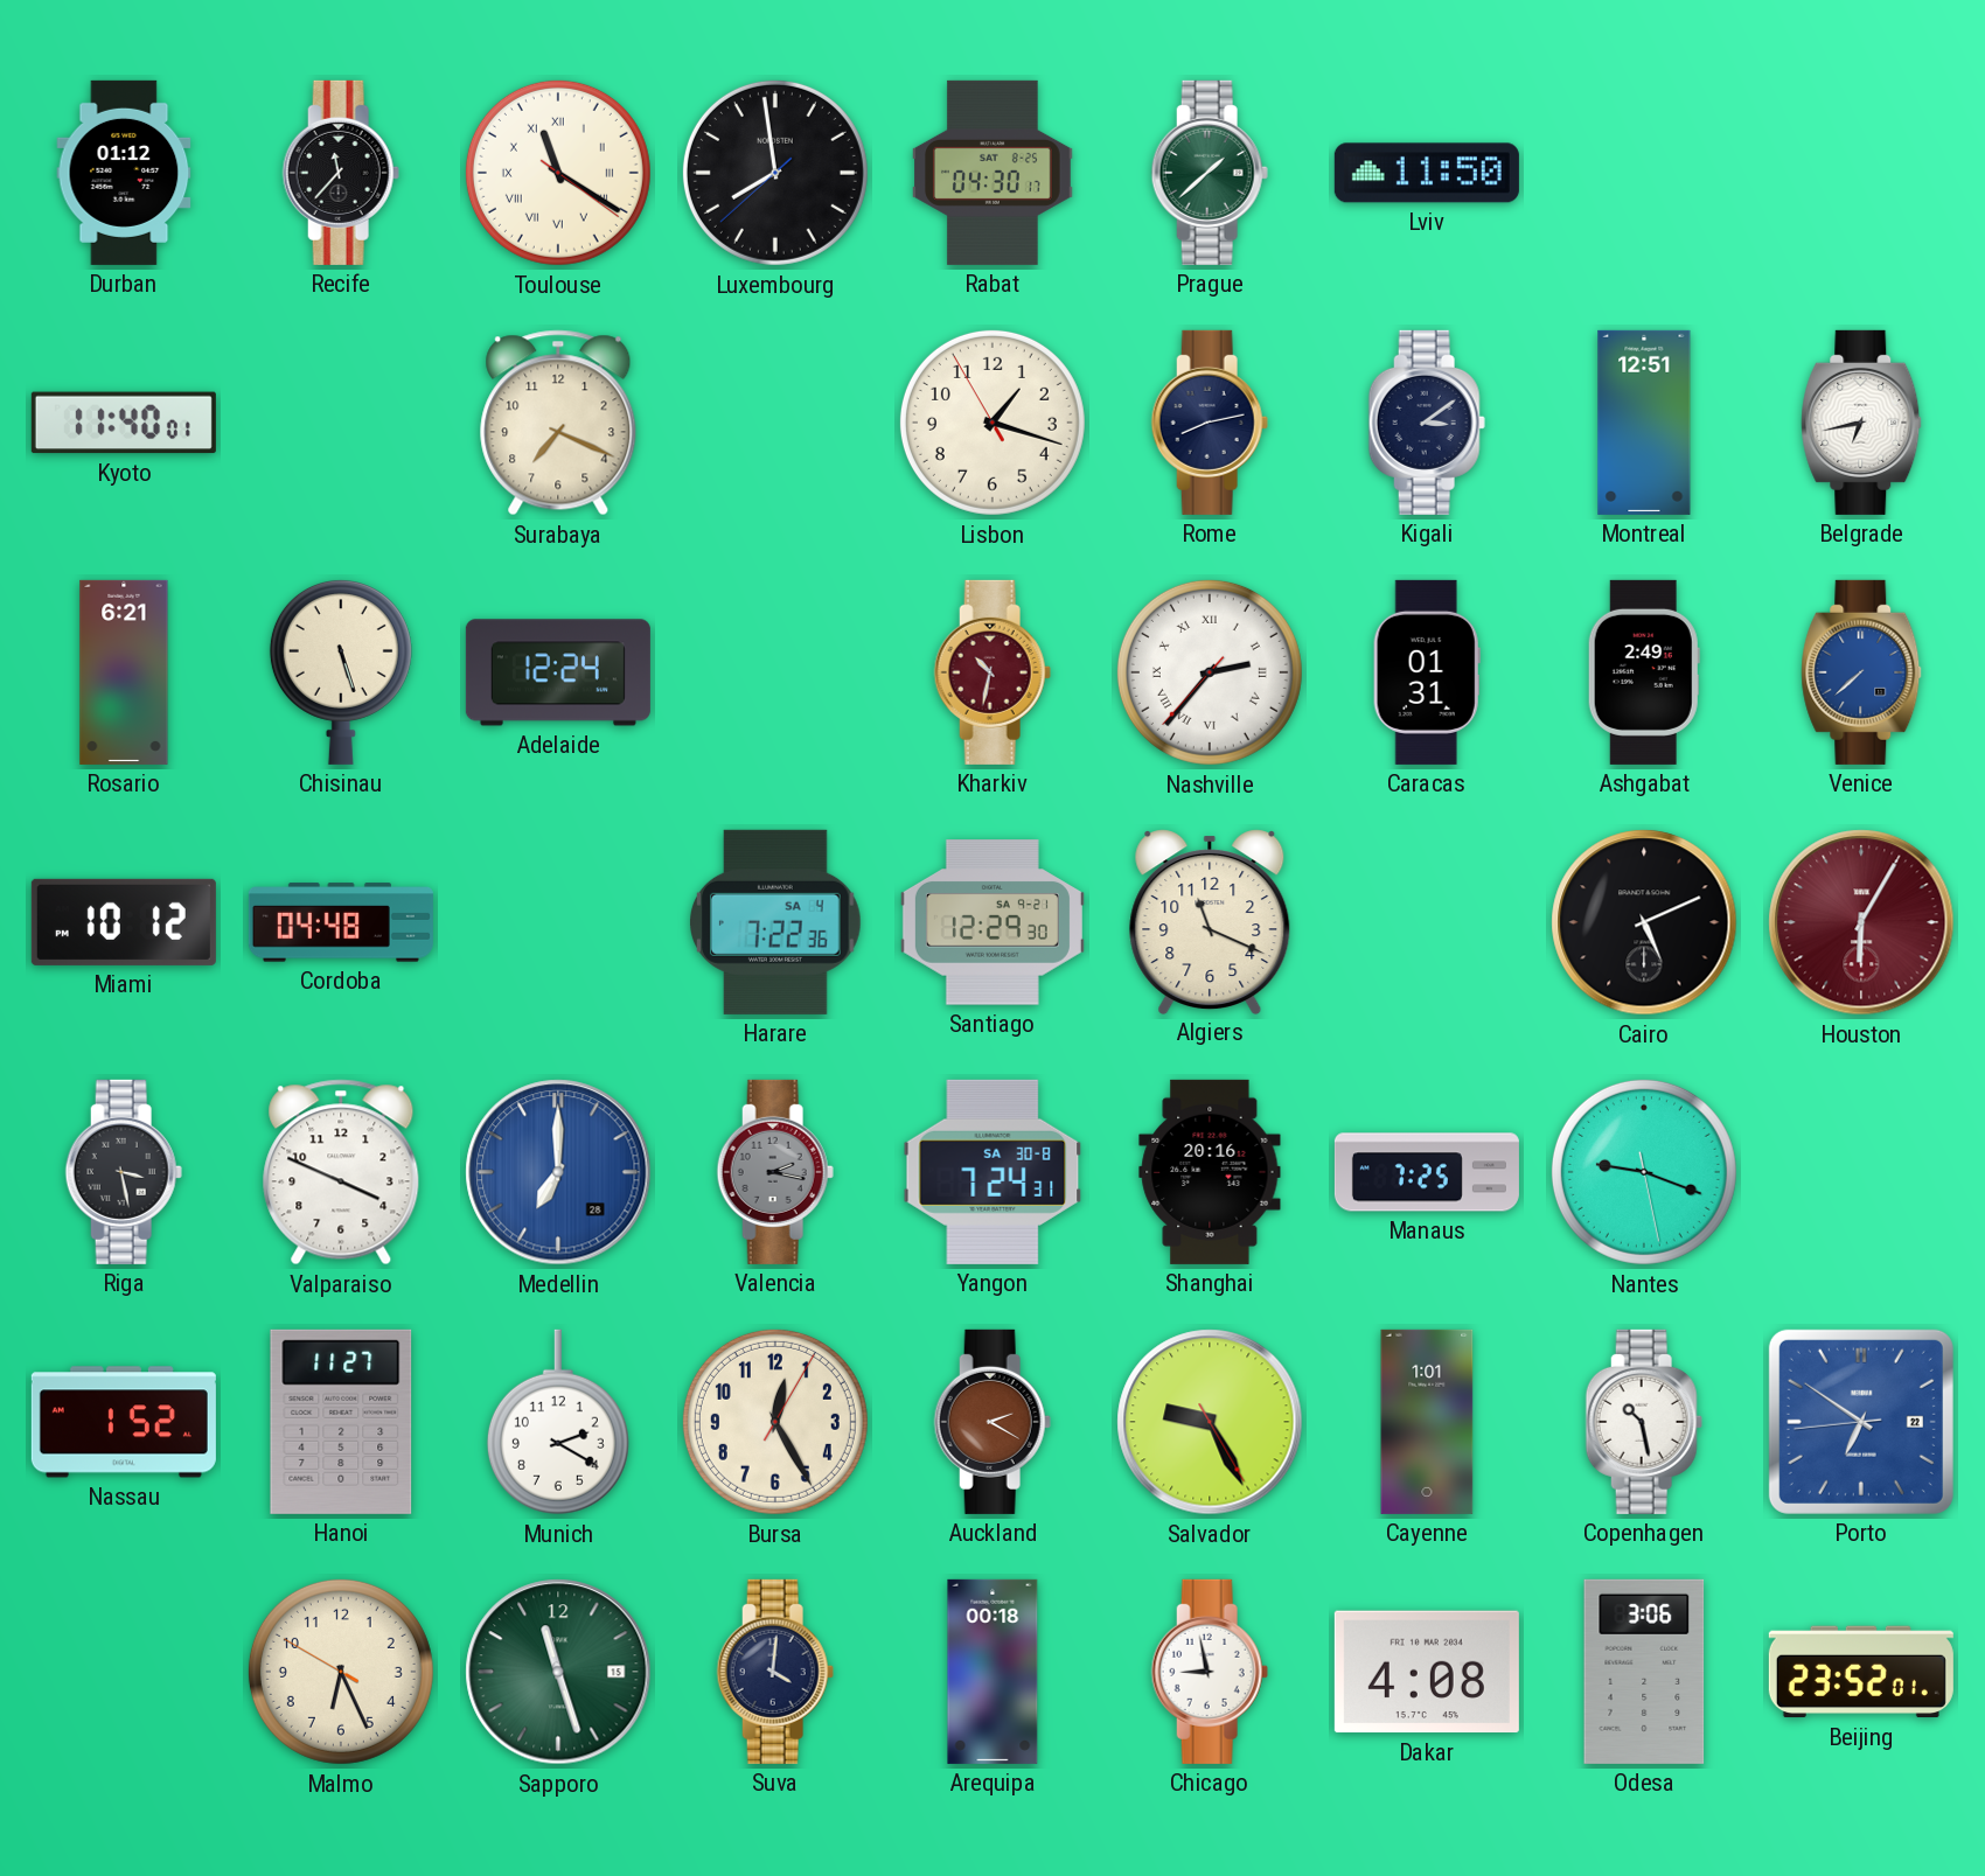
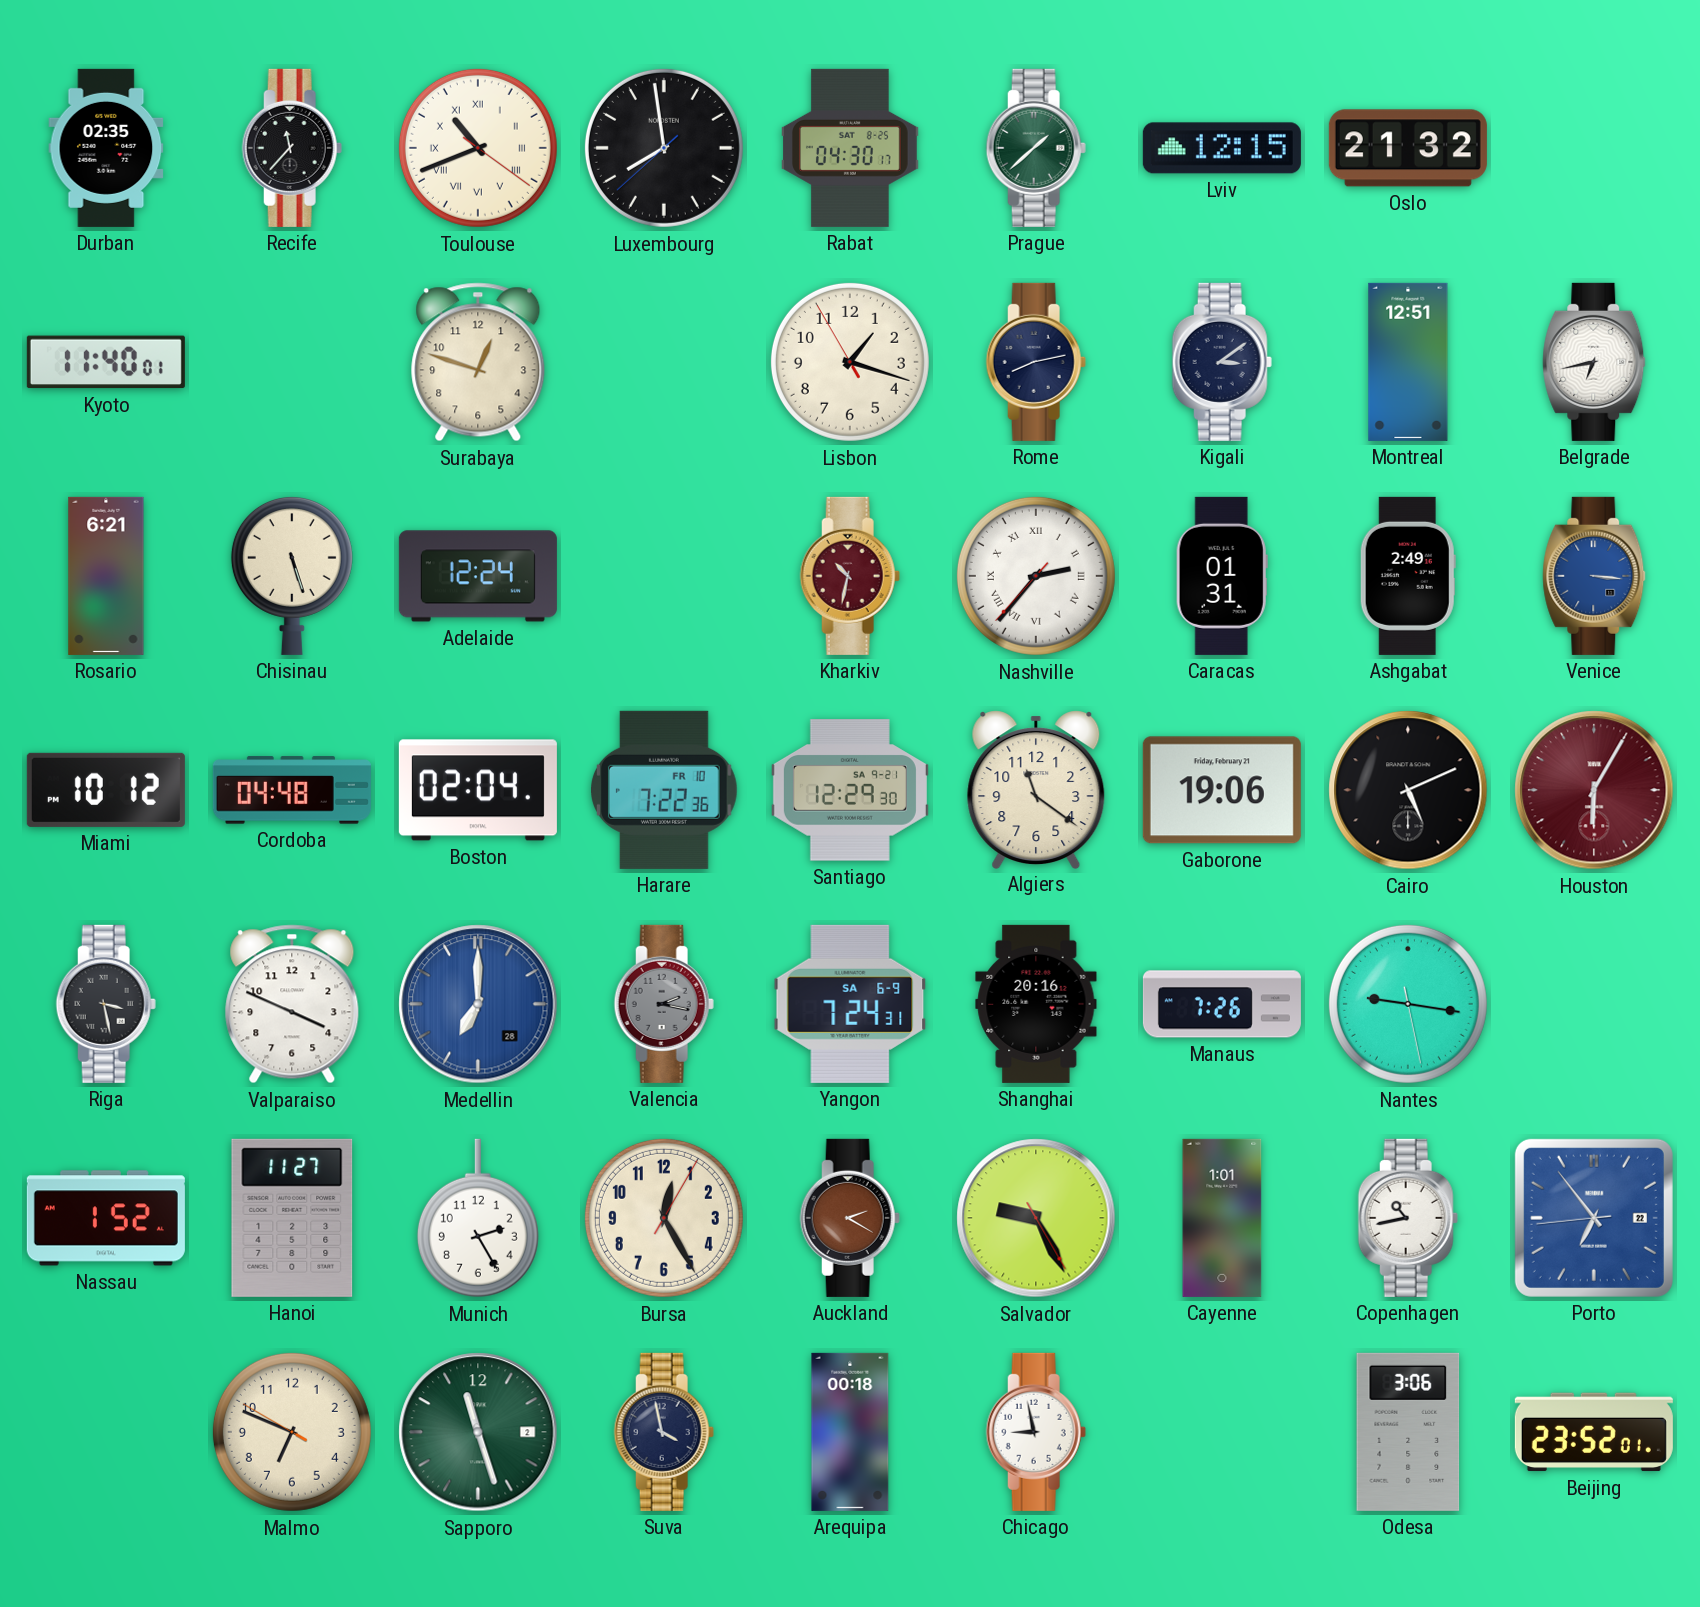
Durban: 01:12 -> 02:35
Toulouse: 11:20 -> 10:41
Lviv: 11:50 -> 12:15
Oslo: none -> 21:32
Surabaya: 7:19 -> 12:48
Venice: 7:38 -> 3:16
Boston: none -> 02:04
Harare date: SA 4 -> FR 10
Algiers: 11:19 -> 11:21
Gaborone: none -> 19:06
Yangon date: SA 30-8 -> SA 6-9
Manaus: 7:25 -> 7:26
Nantes: 9:18 -> 9:16
Munich: 2:20 -> 2:25
Copenhagen: 10:28 -> 10:43
Porto: 6:50 -> 6:53
Malmo: 6:25 -> 6:48
Sapporo date: 15 -> 2
Suva: 4:01 -> 3:58
Dakar: 4:08 -> none
